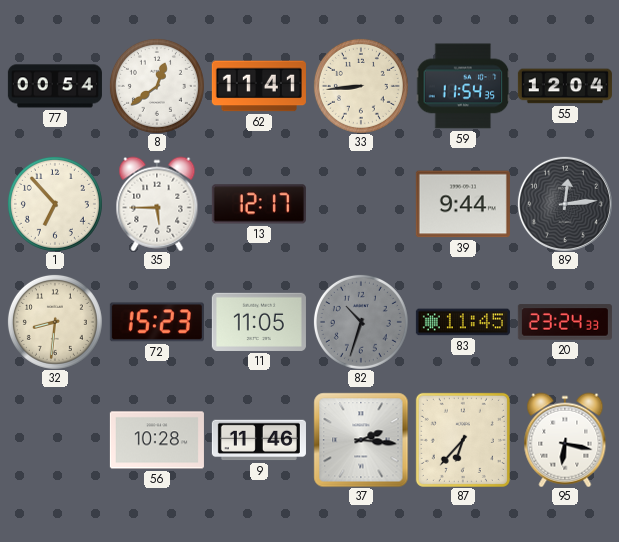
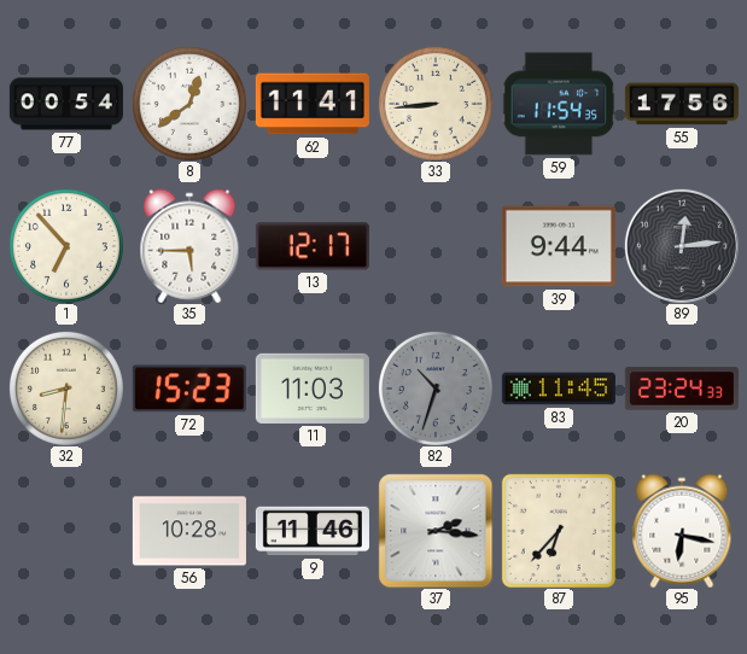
55: 12:04 -> 17:56
11: 11:05 -> 11:03
